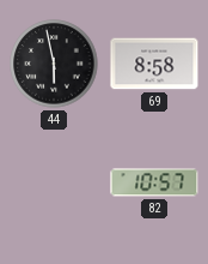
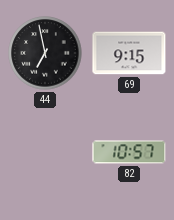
44: 5:58 -> 6:58
69: 8:58 -> 9:15
